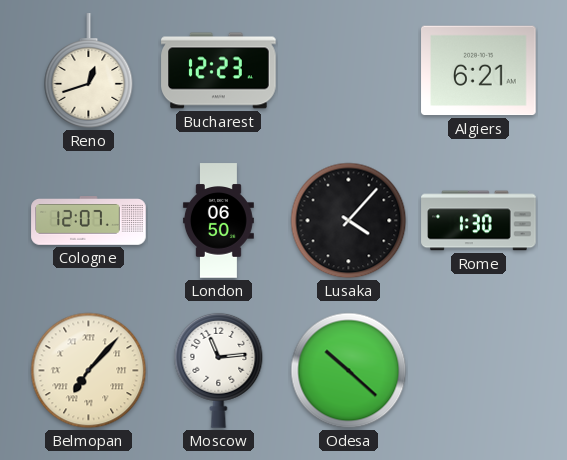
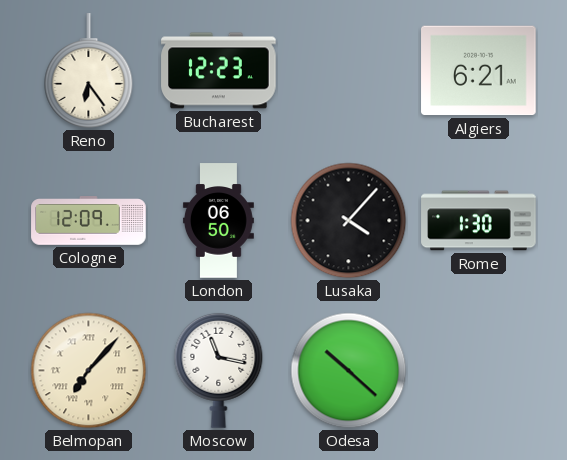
Reno: 12:42 -> 6:24
Cologne: 12:07 -> 12:09
Moscow: 11:14 -> 11:17
